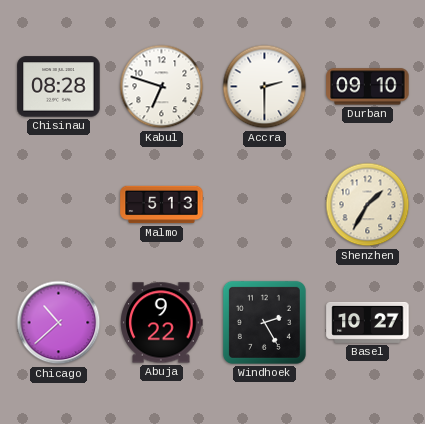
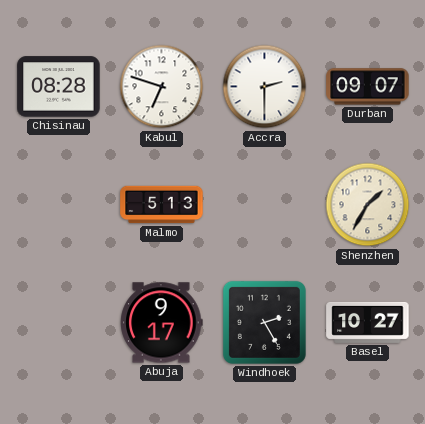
Durban: 09:10 -> 09:07
Chicago: 10:38 -> none
Abuja: 9:22 -> 9:17
